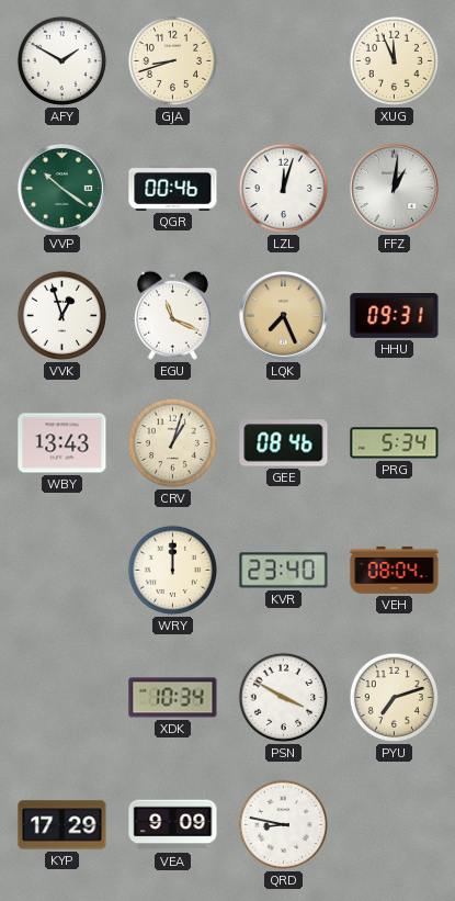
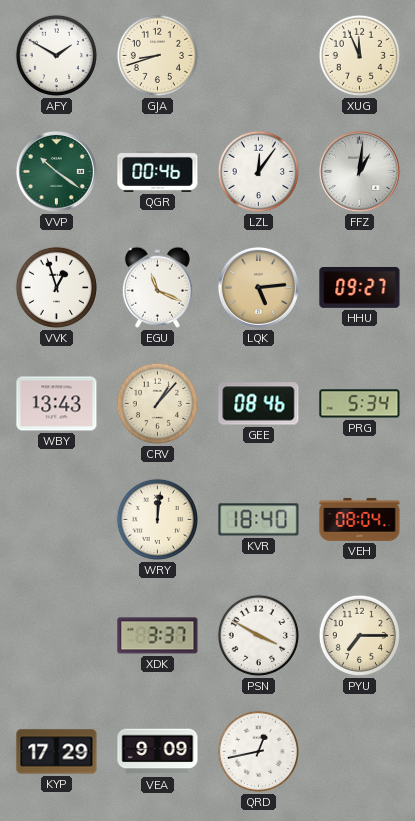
LZL: 12:03 -> 12:06
LQK: 7:26 -> 5:14
HHU: 09:31 -> 09:27
CRV: 1:03 -> 1:07
WRY: 12:00 -> 12:01
KVR: 23:40 -> 18:40
XDK: 10:34 -> 3:37
PYU: 7:12 -> 7:15
QRD: 8:47 -> 12:43
